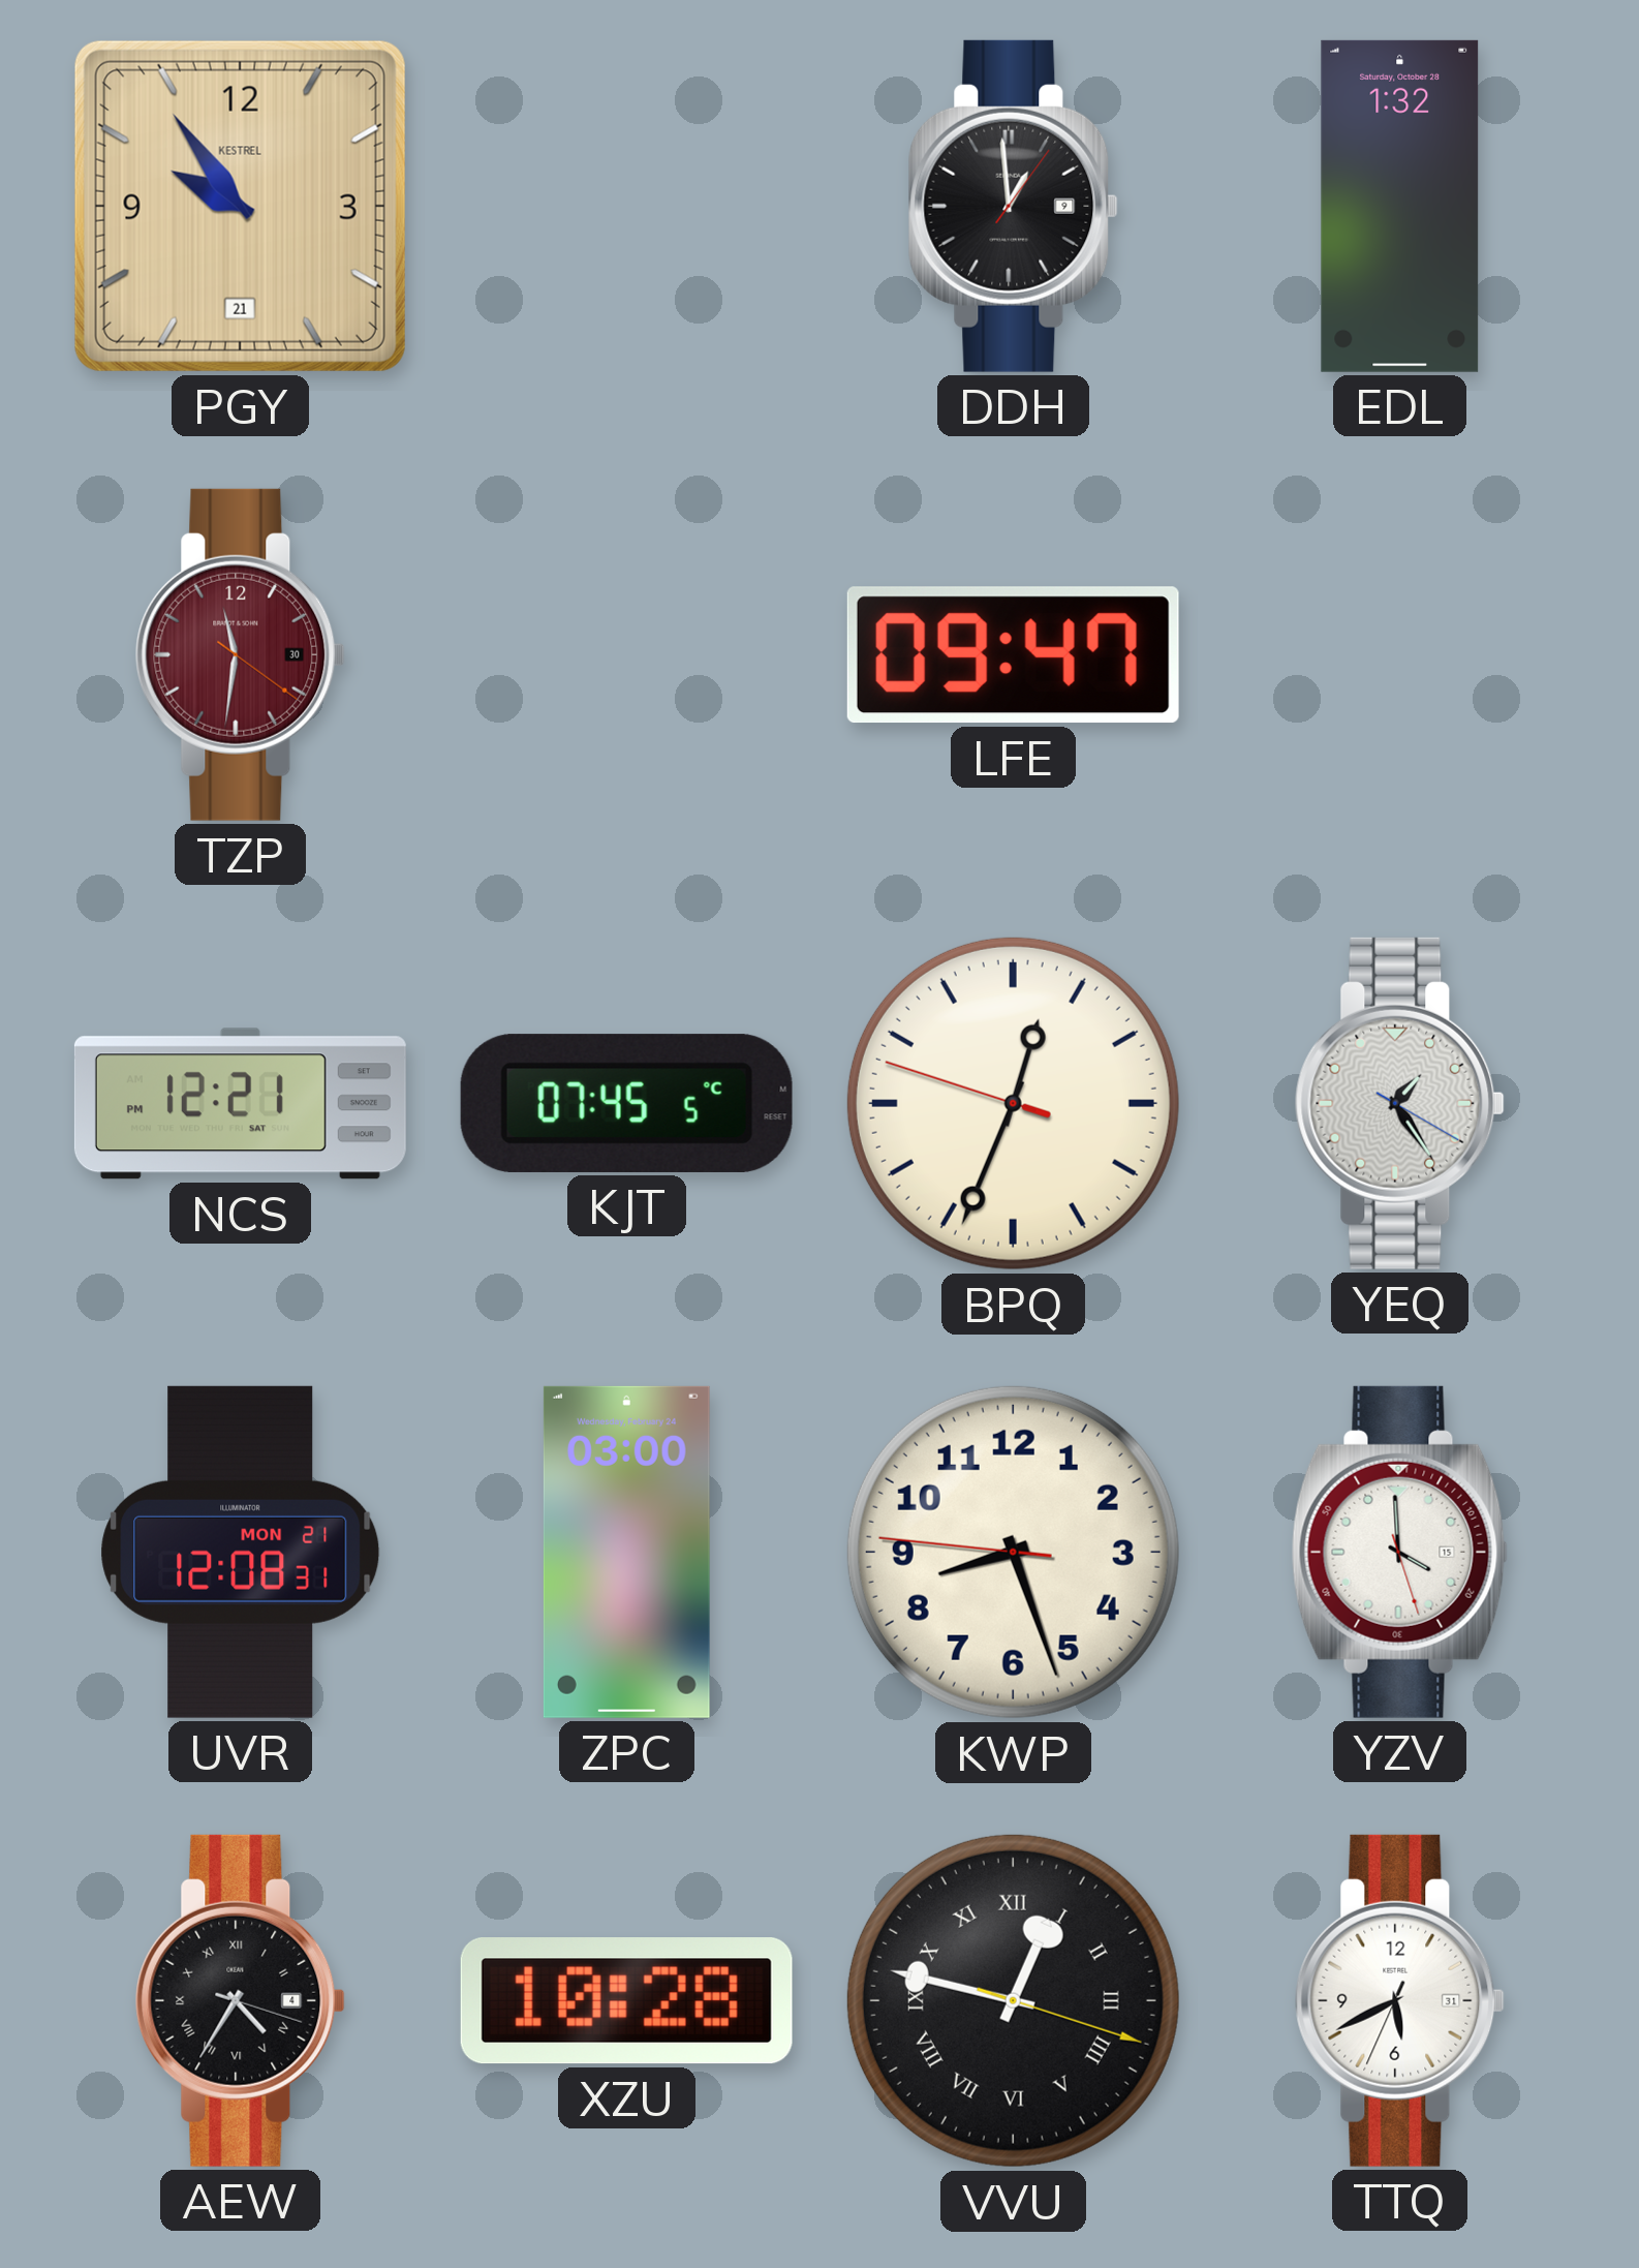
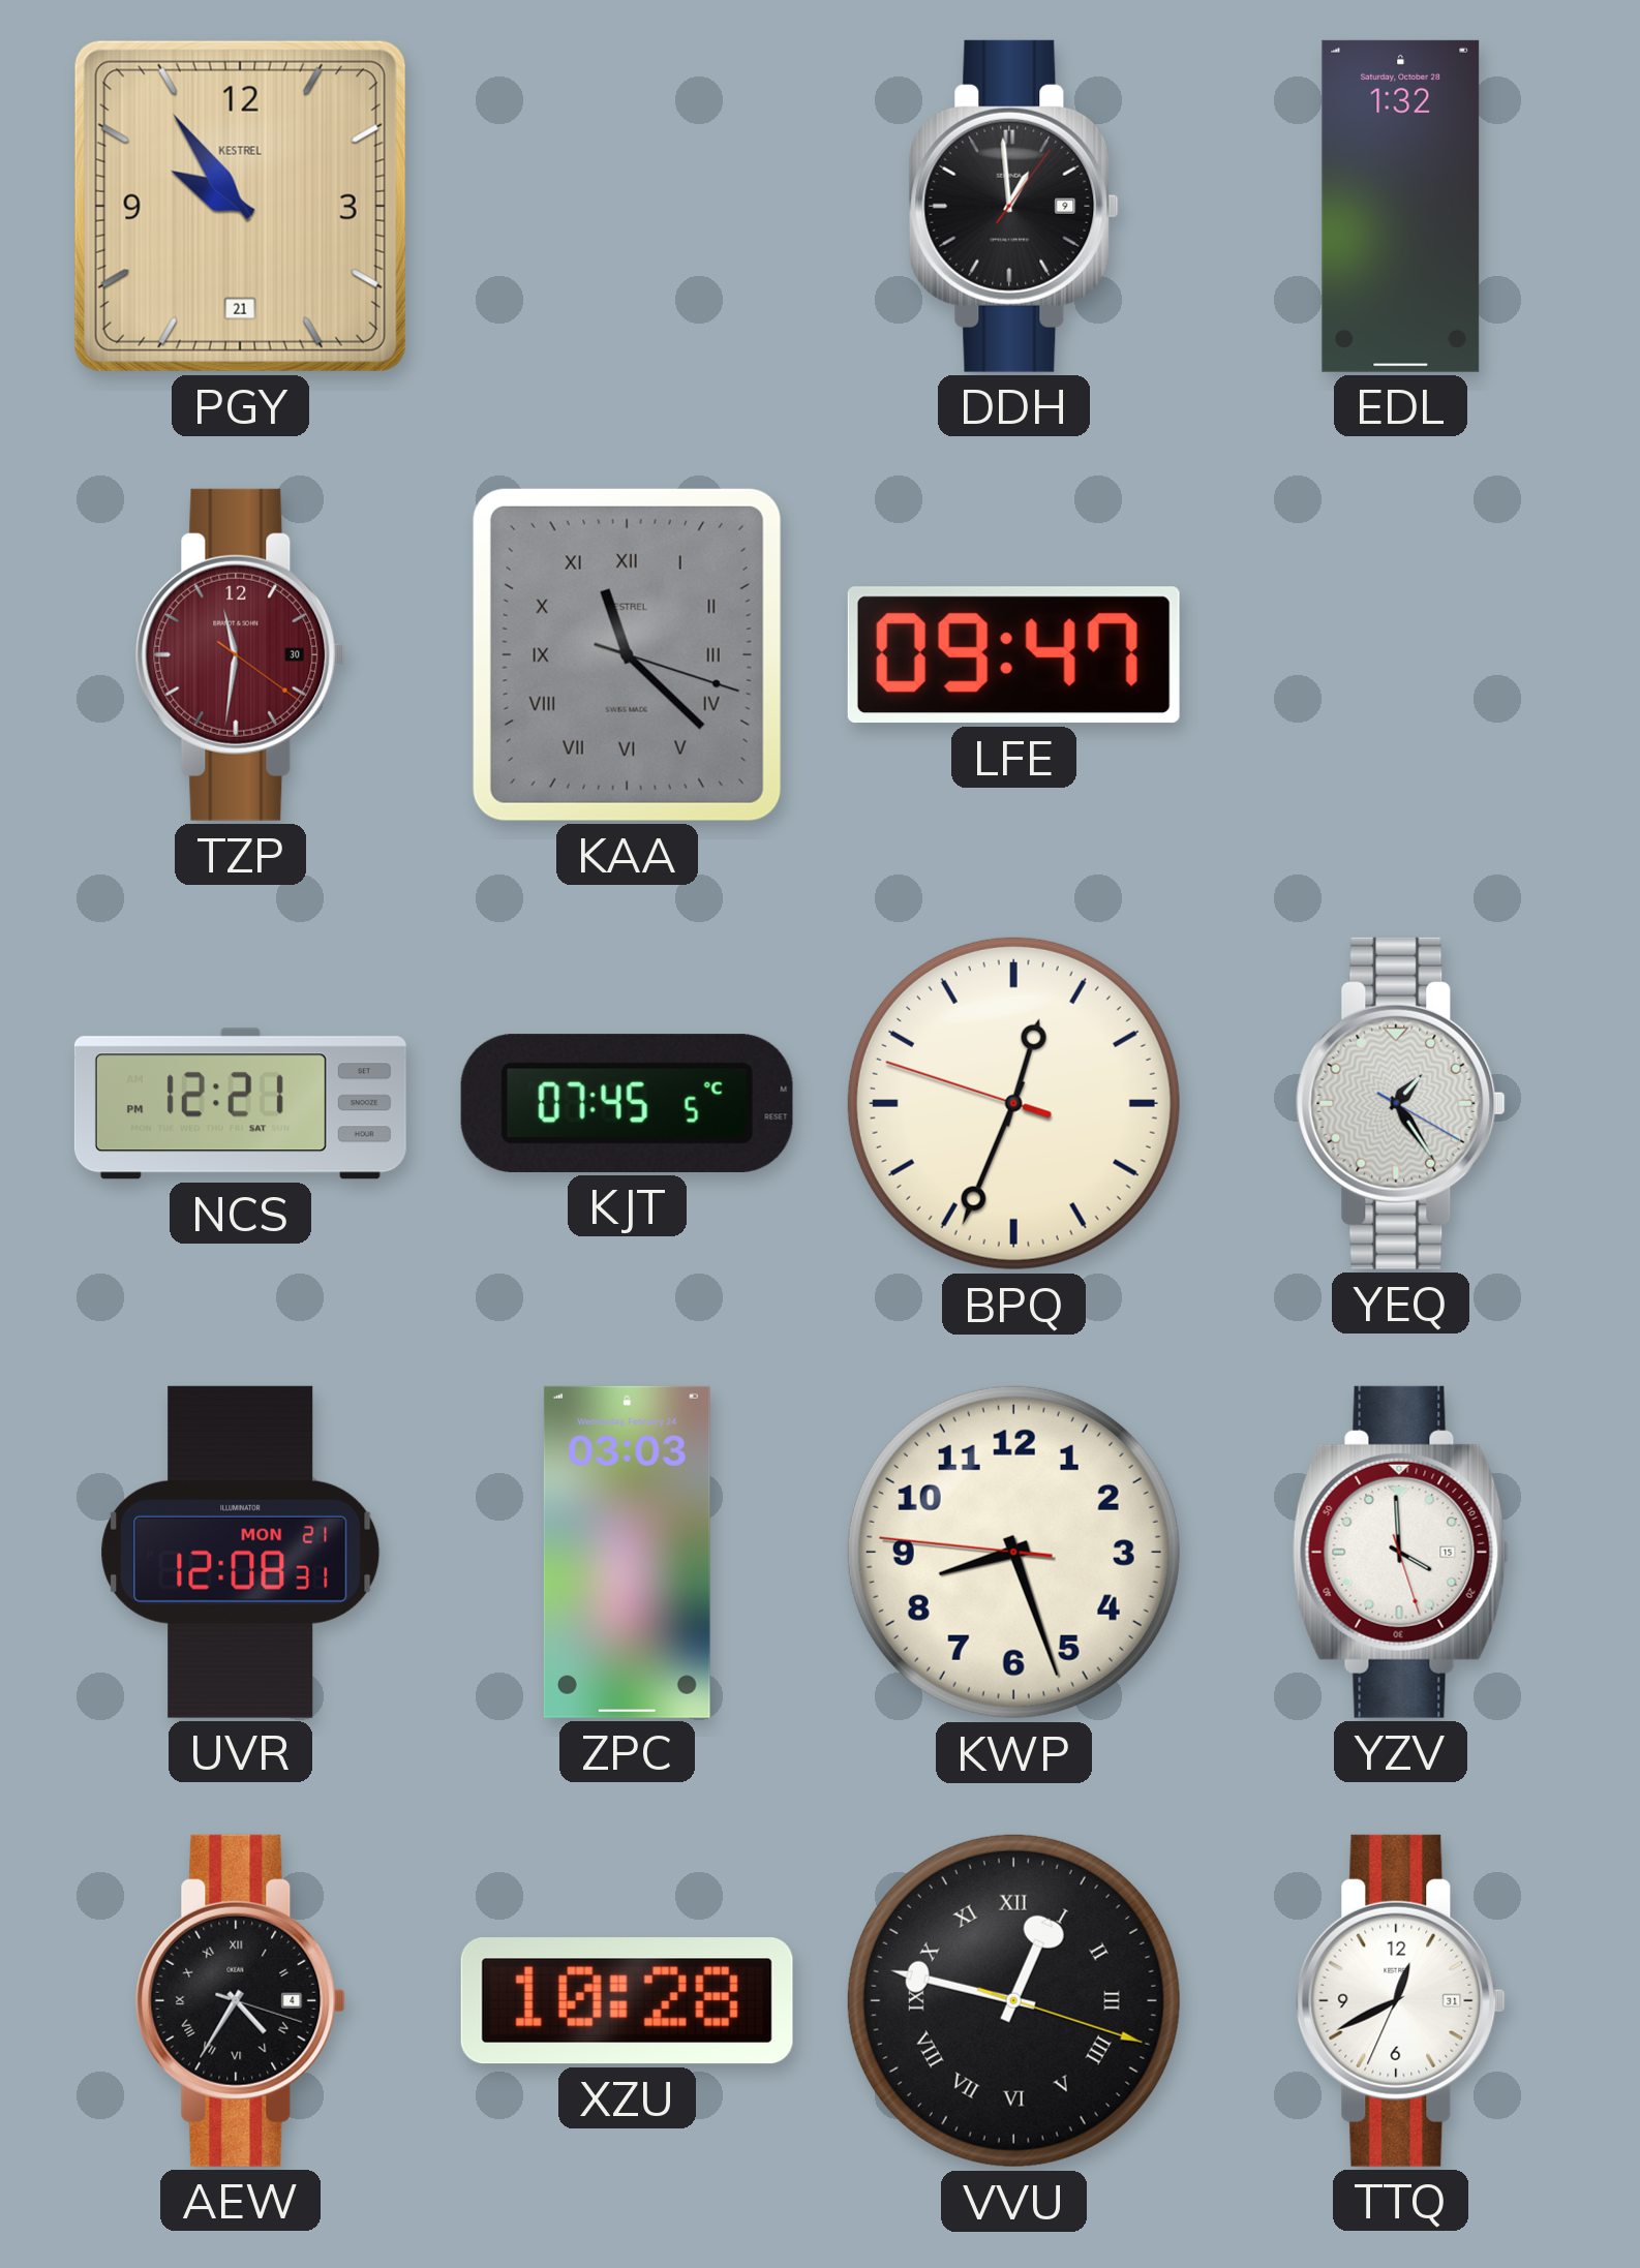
KAA: none -> 11:22
ZPC: 03:00 -> 03:03
TTQ: 5:40 -> 12:40
